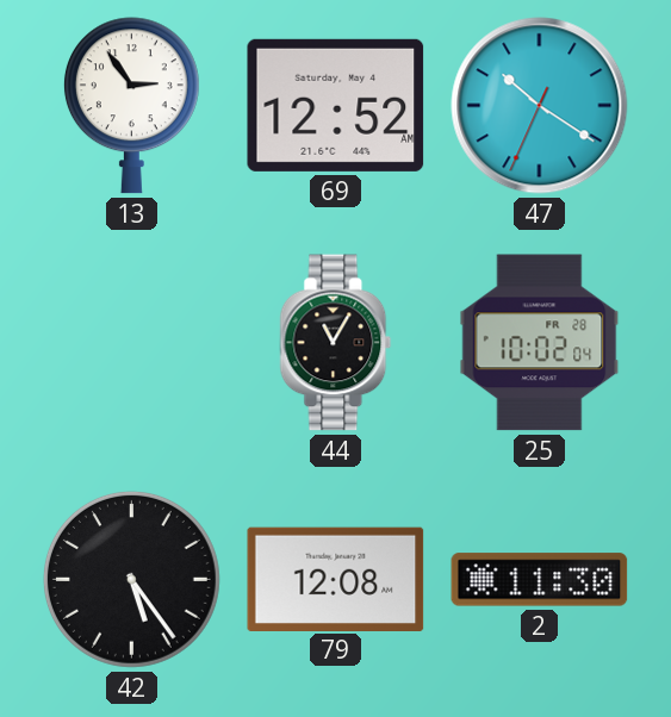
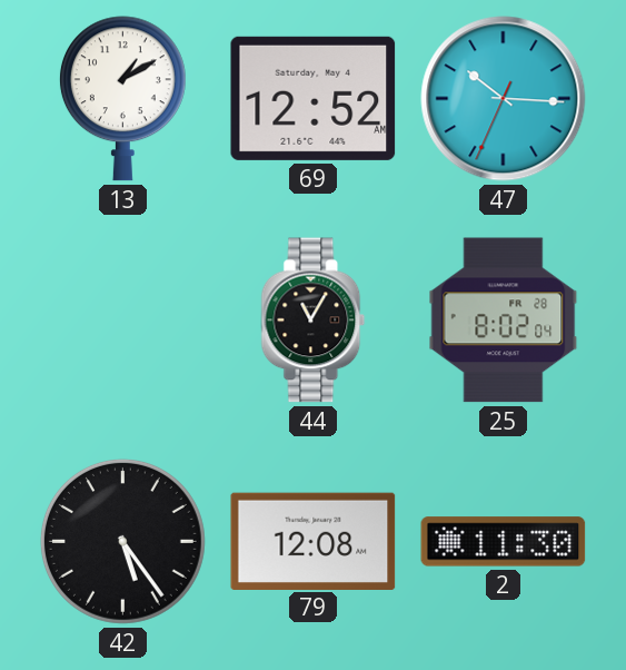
13: 2:54 -> 1:10
47: 10:20 -> 10:15
25: 10:02 -> 8:02
